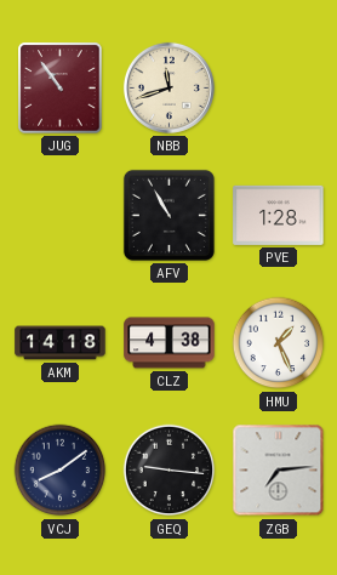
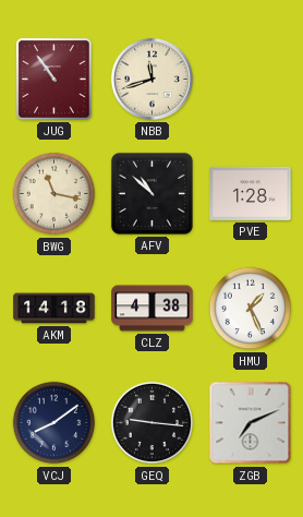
BWG: none -> 11:17
AFV: 10:55 -> 10:52
ZGB: 7:14 -> 7:11
